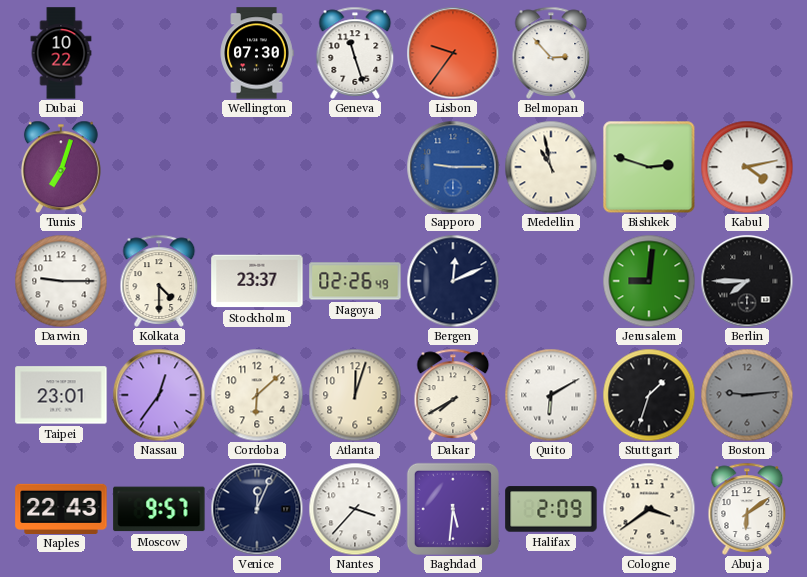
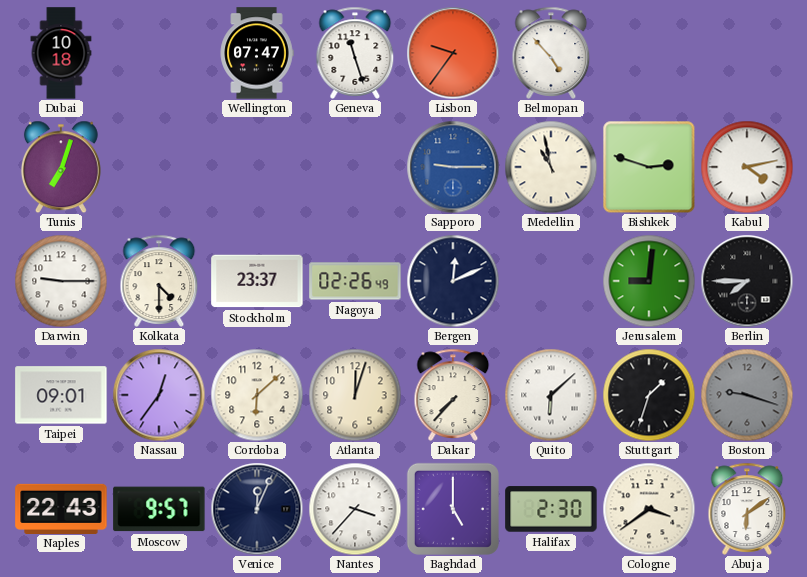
Dubai: 10:22 -> 10:18
Wellington: 07:30 -> 07:47
Belmopan: 2:53 -> 4:53
Taipei: 23:01 -> 09:01
Dakar: 7:40 -> 7:37
Quito: 6:10 -> 6:08
Boston: 9:14 -> 9:18
Baghdad: 5:31 -> 5:00
Halifax: 2:09 -> 2:30
